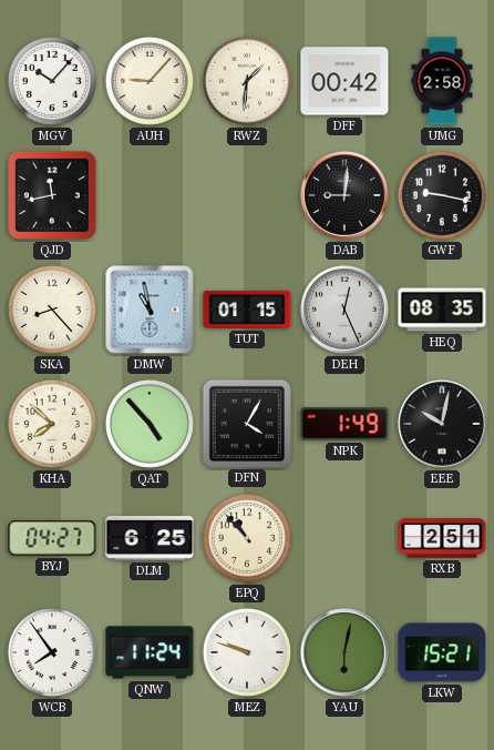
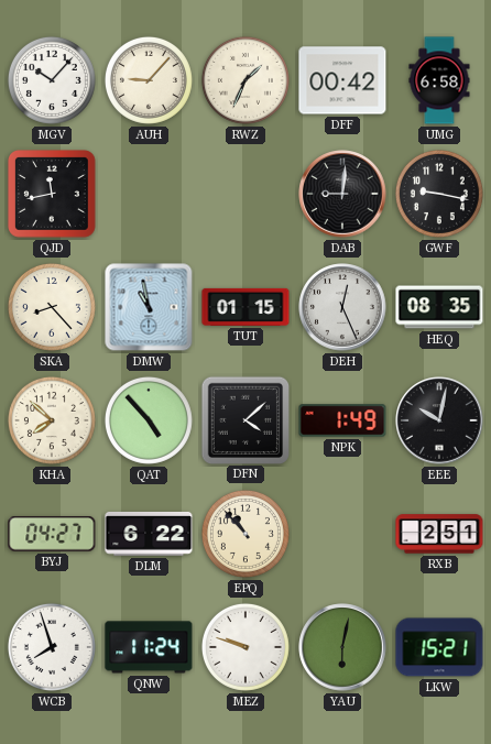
RWZ: 1:31 -> 1:34
UMG: 2:58 -> 6:58
DFN: 4:05 -> 4:08
DLM: 6:25 -> 6:22
WCB: 7:54 -> 7:57
